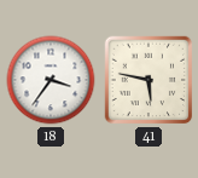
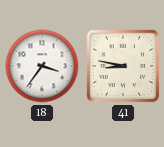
41: 5:47 -> 8:47
